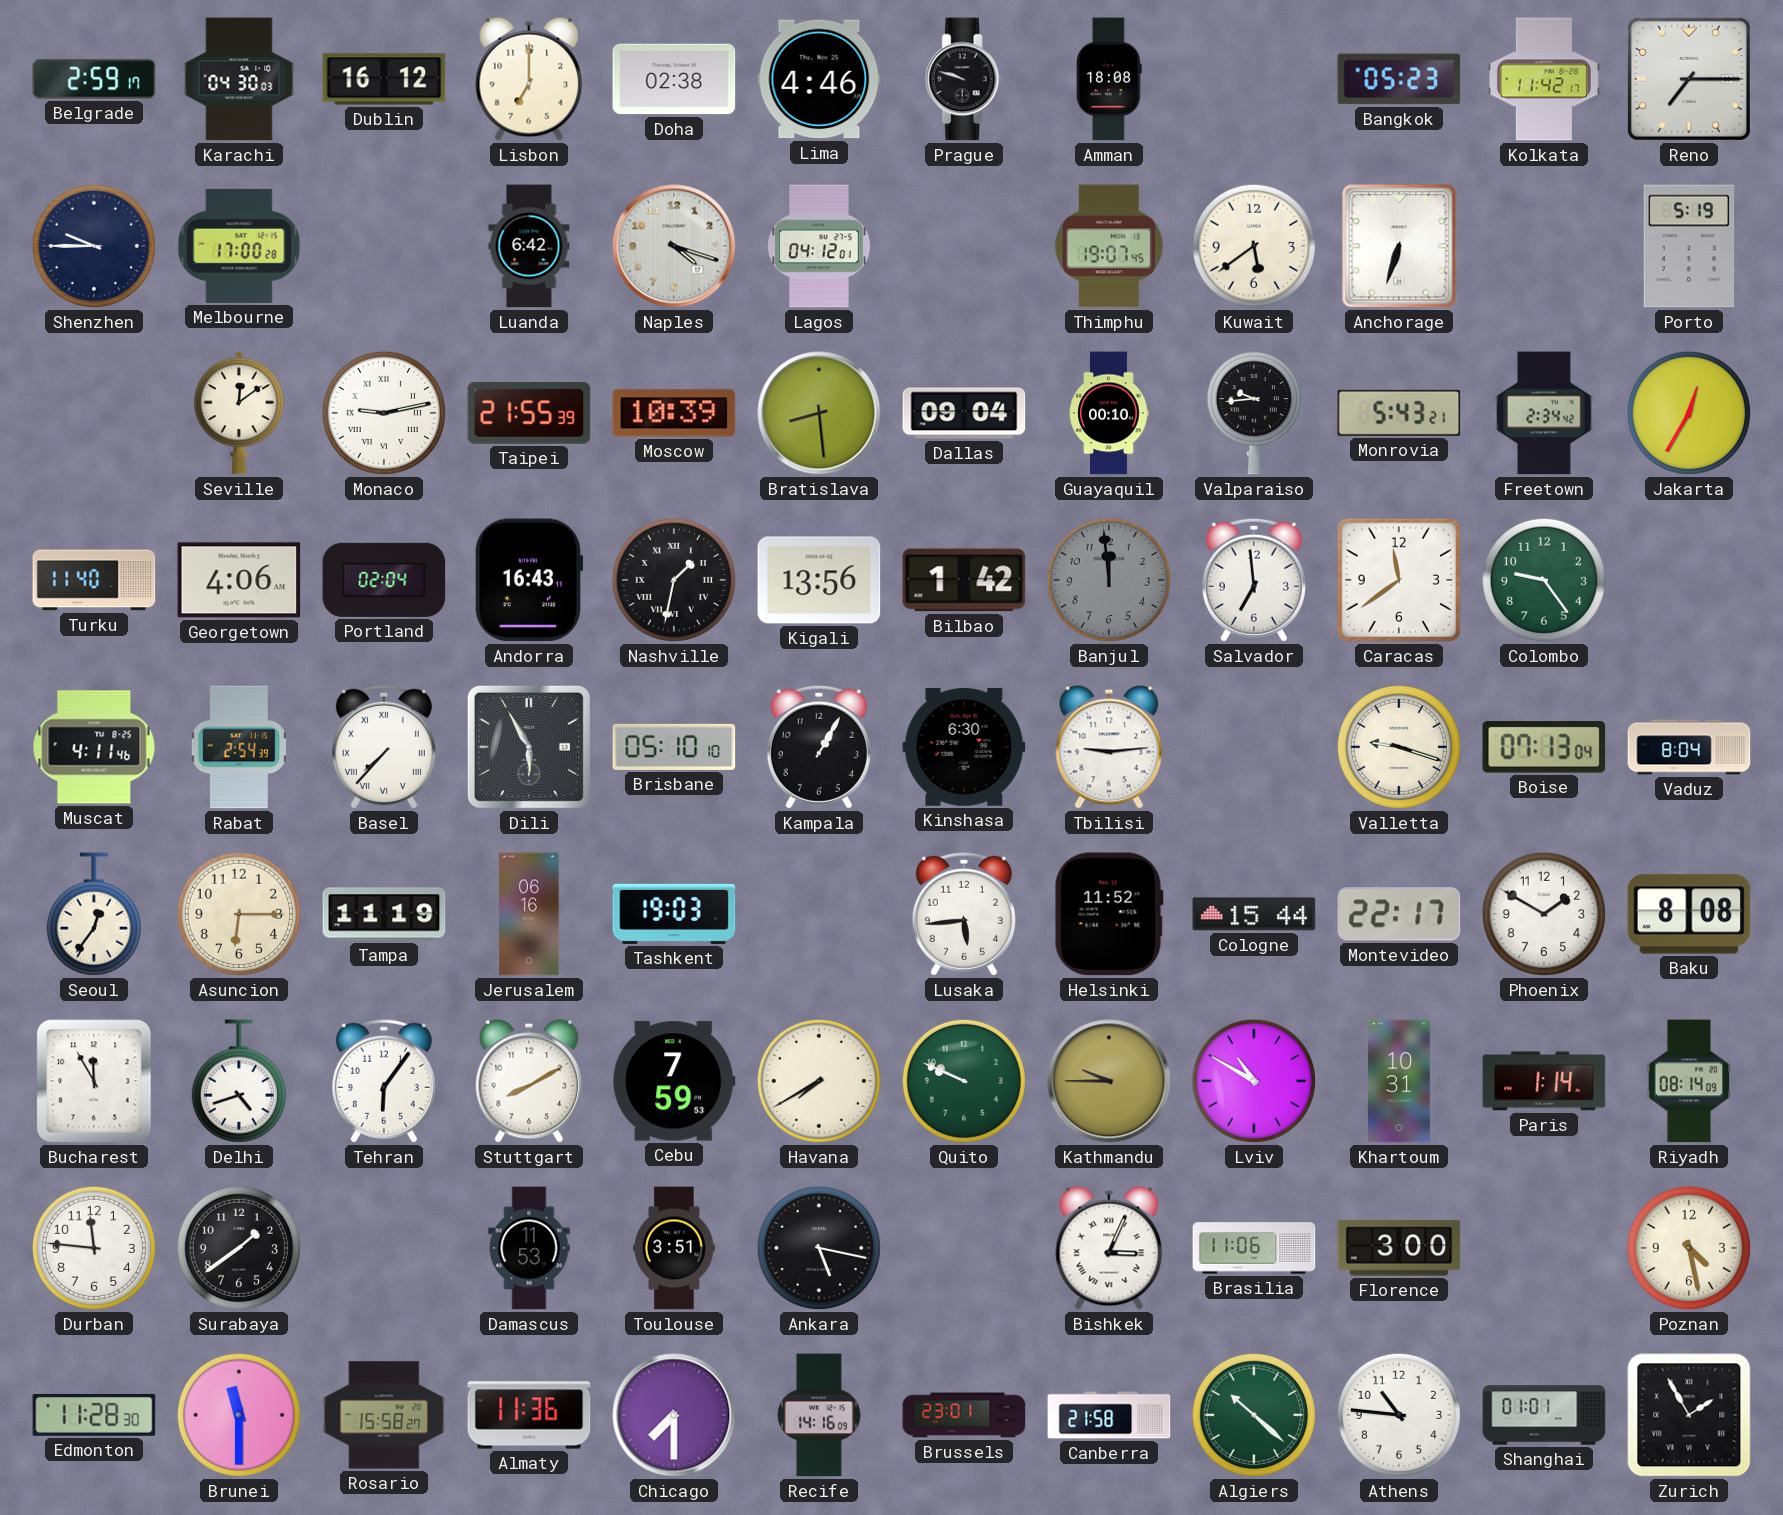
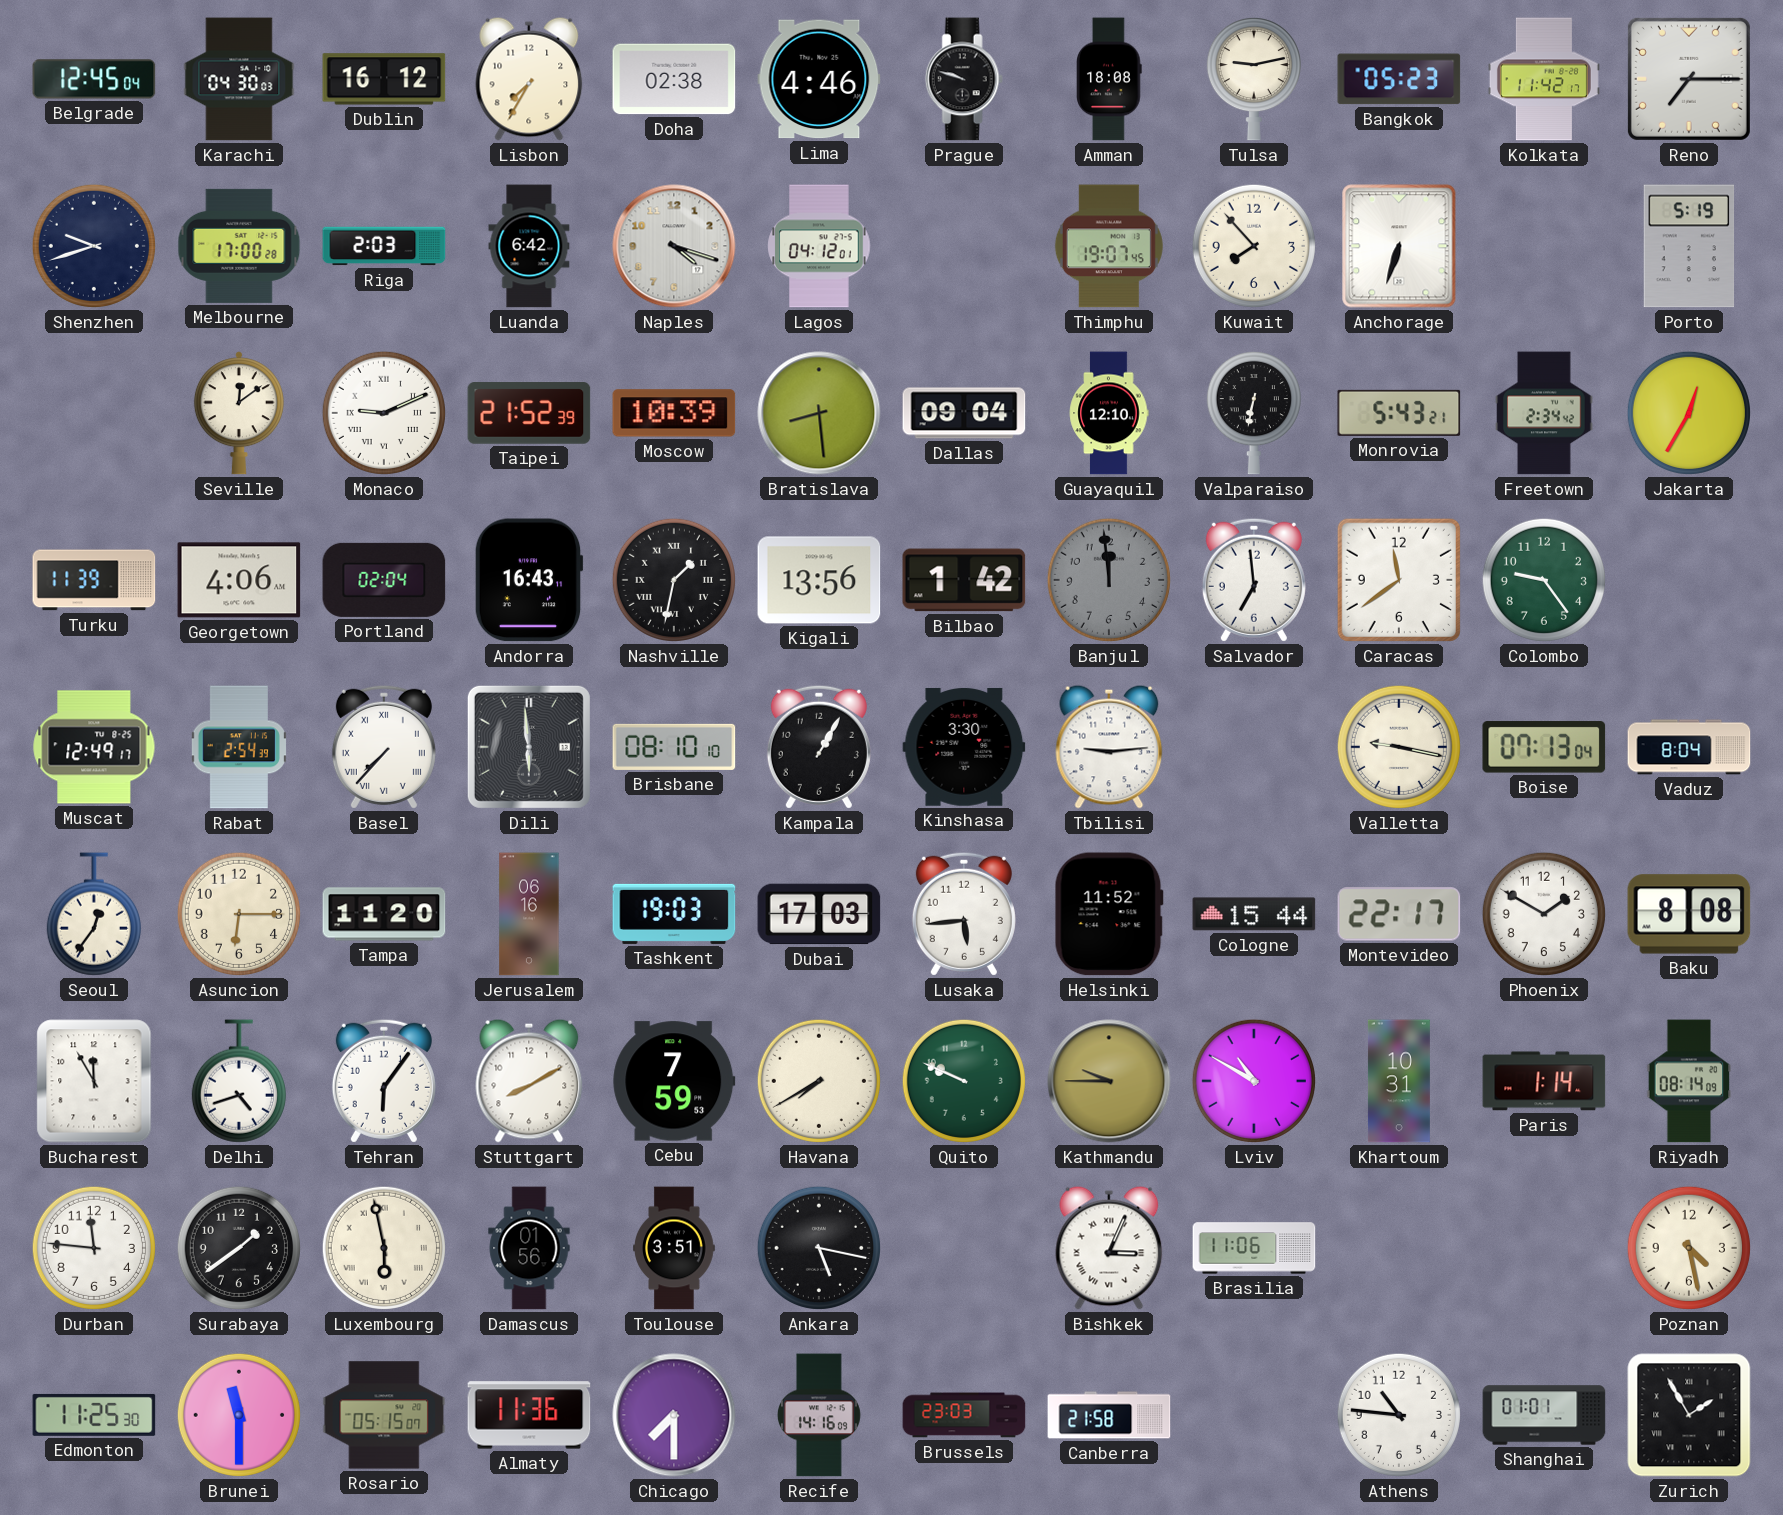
Belgrade: 2:59 -> 12:45
Lisbon: 7:00 -> 7:35
Tulsa: none -> 9:13
Shenzhen: 9:45 -> 9:42
Riga: none -> 2:03
Kuwait: 5:39 -> 7:53
Monaco: 9:13 -> 9:11
Taipei: 21:55 -> 21:52
Guayaquil: 00:10 -> 12:10
Valparaiso: 9:44 -> 6:32
Turku: 11:40 -> 11:39
Muscat: 4:11 -> 12:49
Dili: 5:55 -> 5:59
Brisbane: 05:10 -> 08:10
Kinshasa: 6:30 -> 3:30
Valletta: 9:18 -> 9:17
Tampa: 11:19 -> 11:20
Dubai: none -> 17:03
Luxembourg: none -> 5:58
Damascus: 11:53 -> 01:56
Florence: 3:00 -> none
Edmonton: 11:28 -> 11:25
Rosario: 15:58 -> 05:15
Brussels: 23:01 -> 23:03
Algiers: 10:22 -> none
